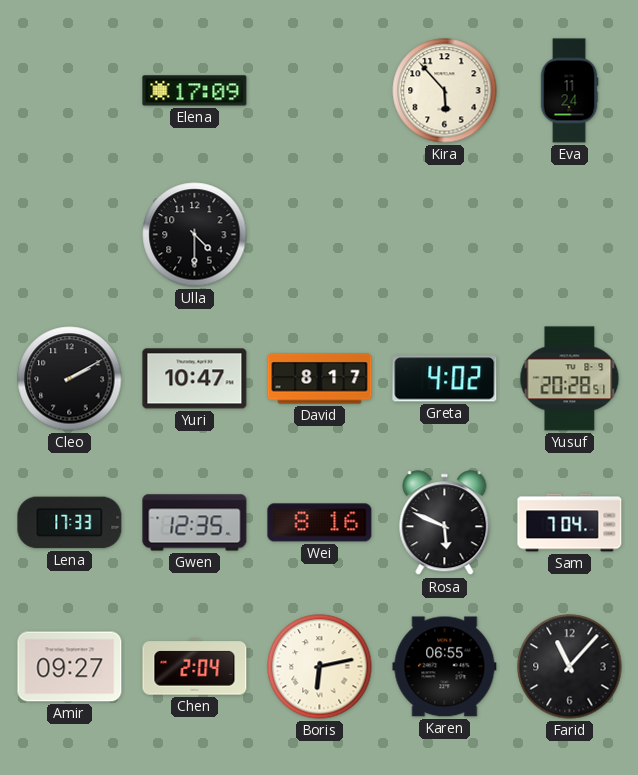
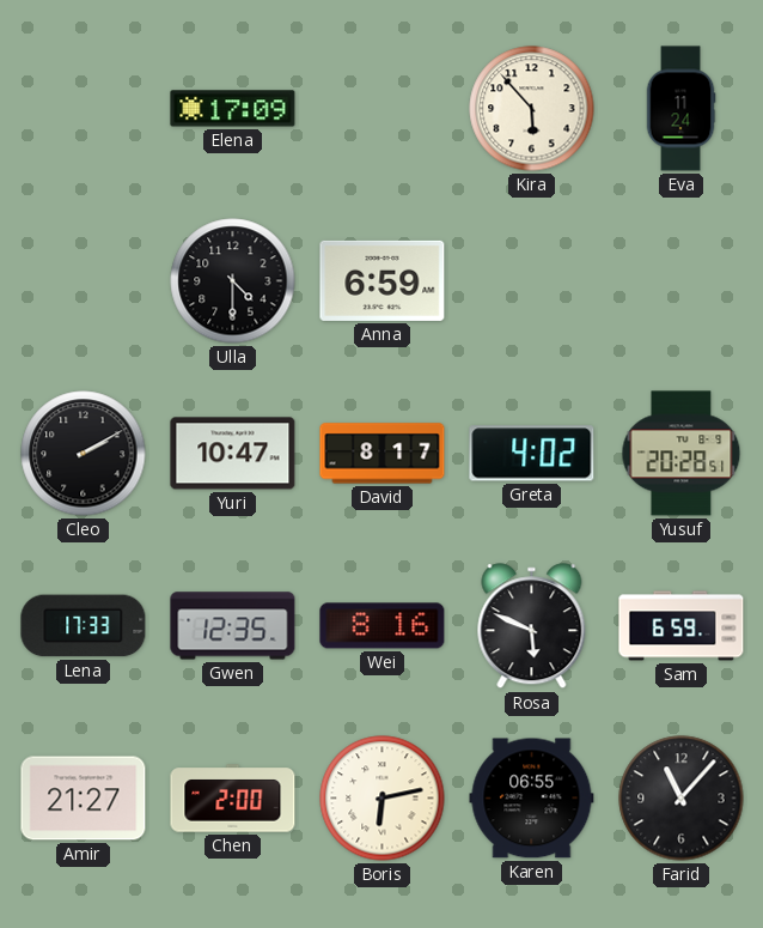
Anna: none -> 6:59
Sam: 7:04 -> 6:59
Amir: 09:27 -> 21:27
Chen: 2:04 -> 2:00
